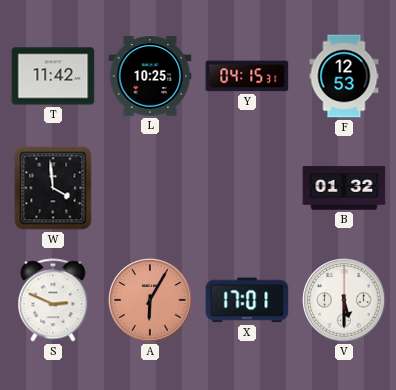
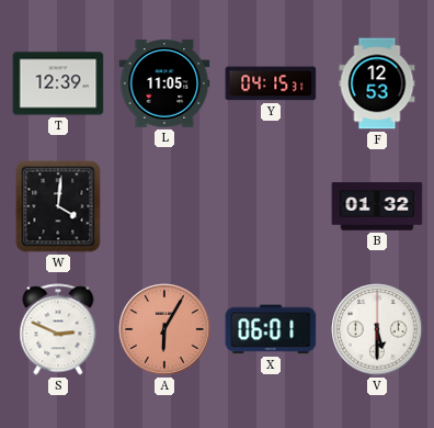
T: 11:42 -> 12:39
L: 10:25 -> 11:05
W: 3:59 -> 4:01
X: 17:01 -> 06:01
